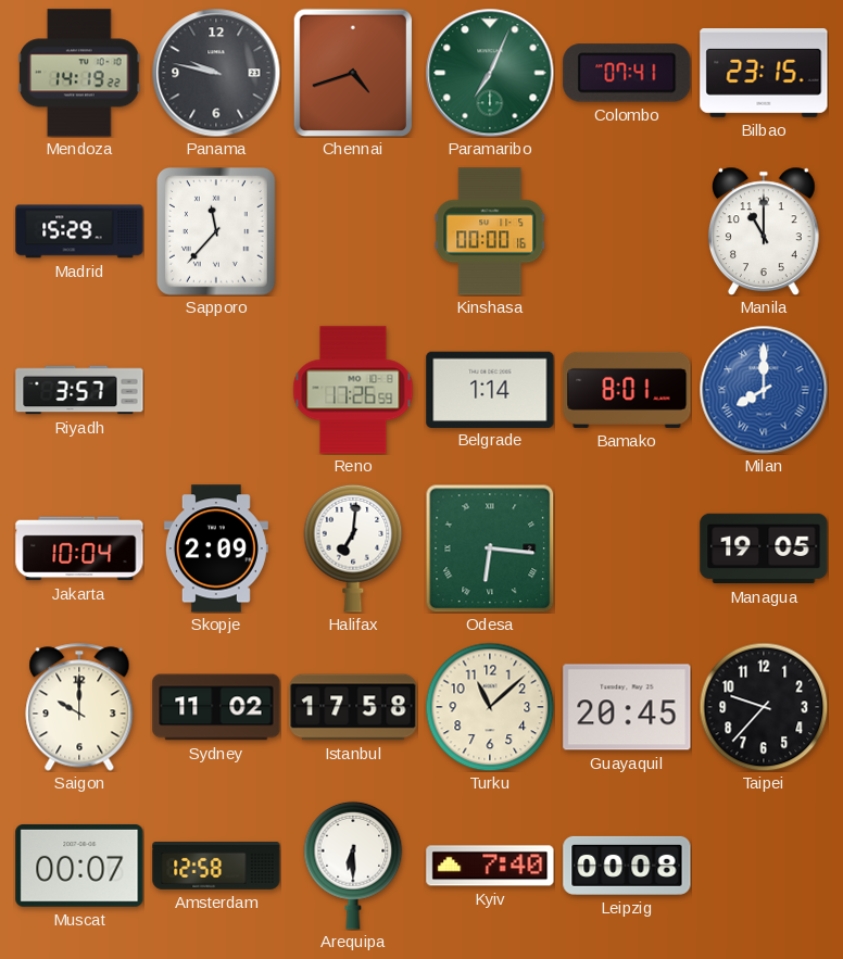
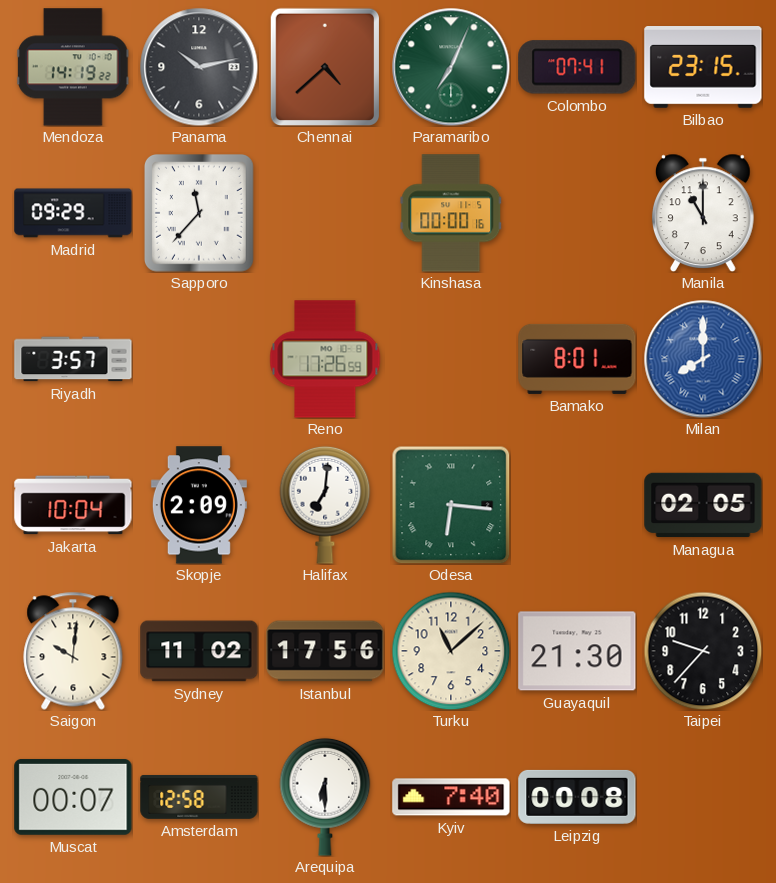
Panama: 9:47 -> 10:13
Chennai: 4:42 -> 4:38
Madrid: 15:29 -> 09:29
Belgrade: 1:14 -> none
Managua: 19:05 -> 02:05
Saigon: 10:00 -> 10:01
Istanbul: 17:58 -> 17:56
Guayaquil: 20:45 -> 21:30
